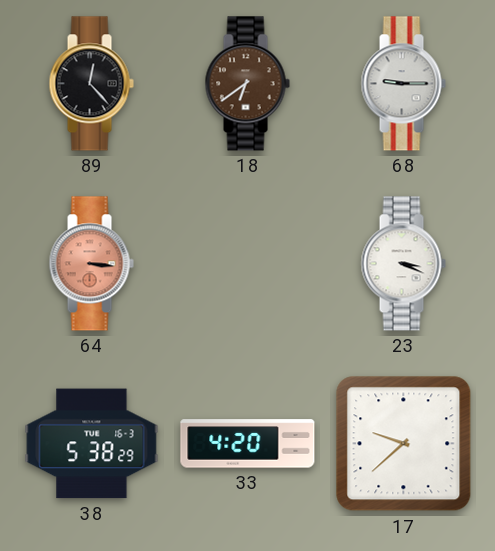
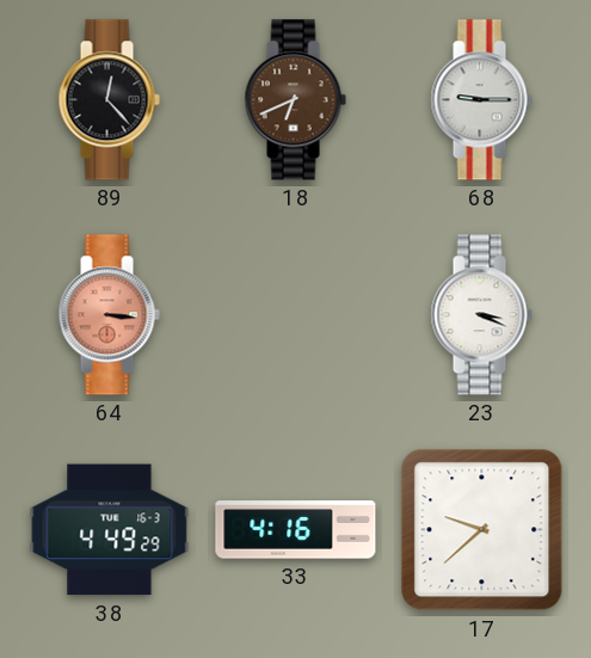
18: 6:39 -> 6:41
38: 5:38 -> 4:49
33: 4:20 -> 4:16
